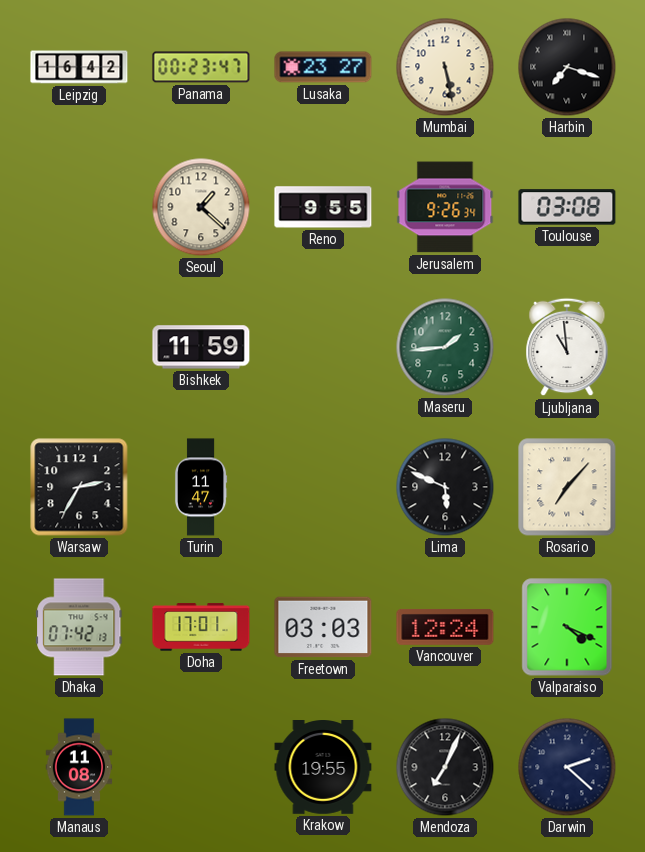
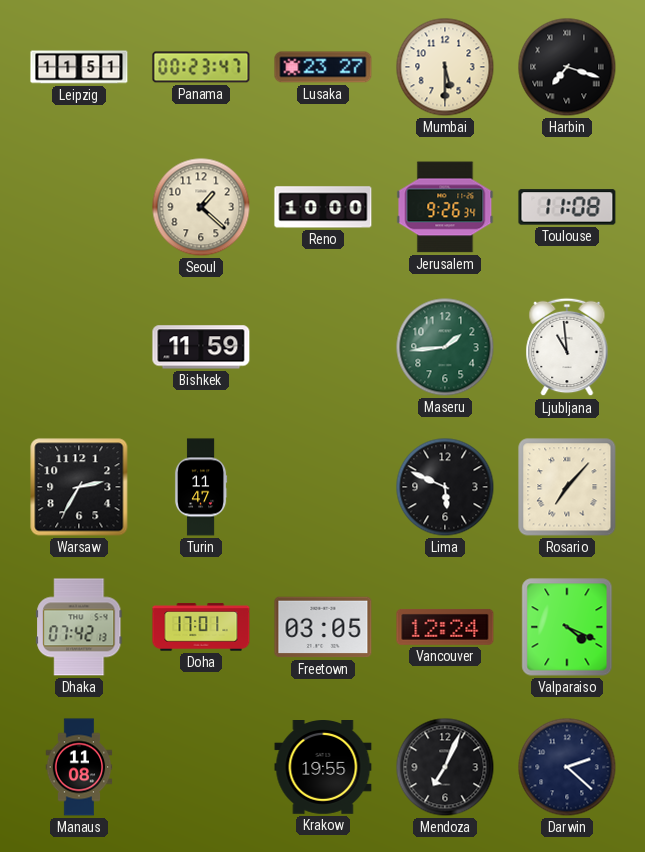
Leipzig: 16:42 -> 11:51
Mumbai: 5:28 -> 5:30
Reno: 9:55 -> 10:00
Toulouse: 03:08 -> 11:08
Freetown: 03:03 -> 03:05
